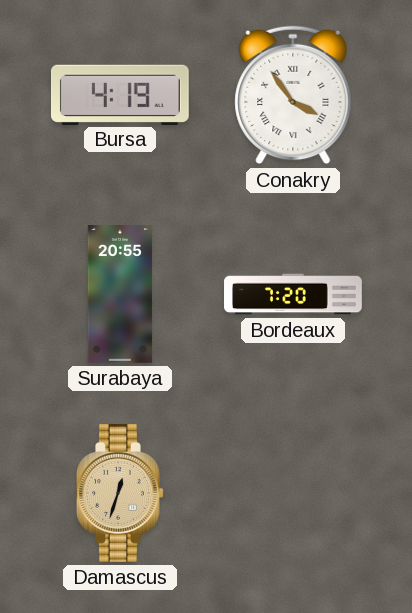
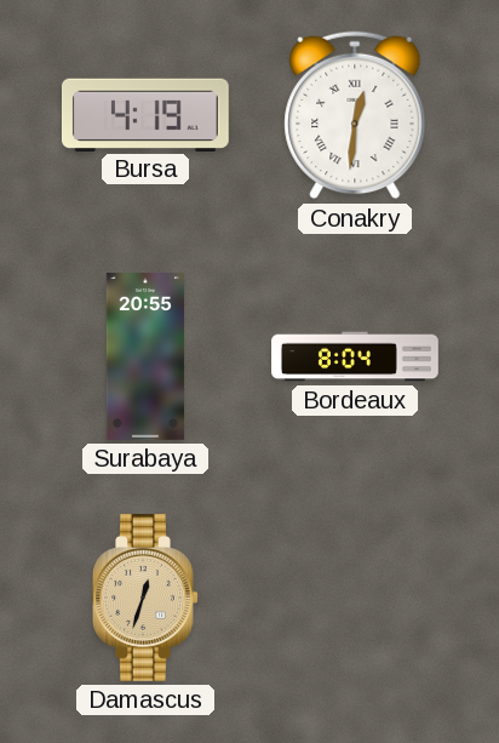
Conakry: 3:54 -> 12:31
Bordeaux: 7:20 -> 8:04
